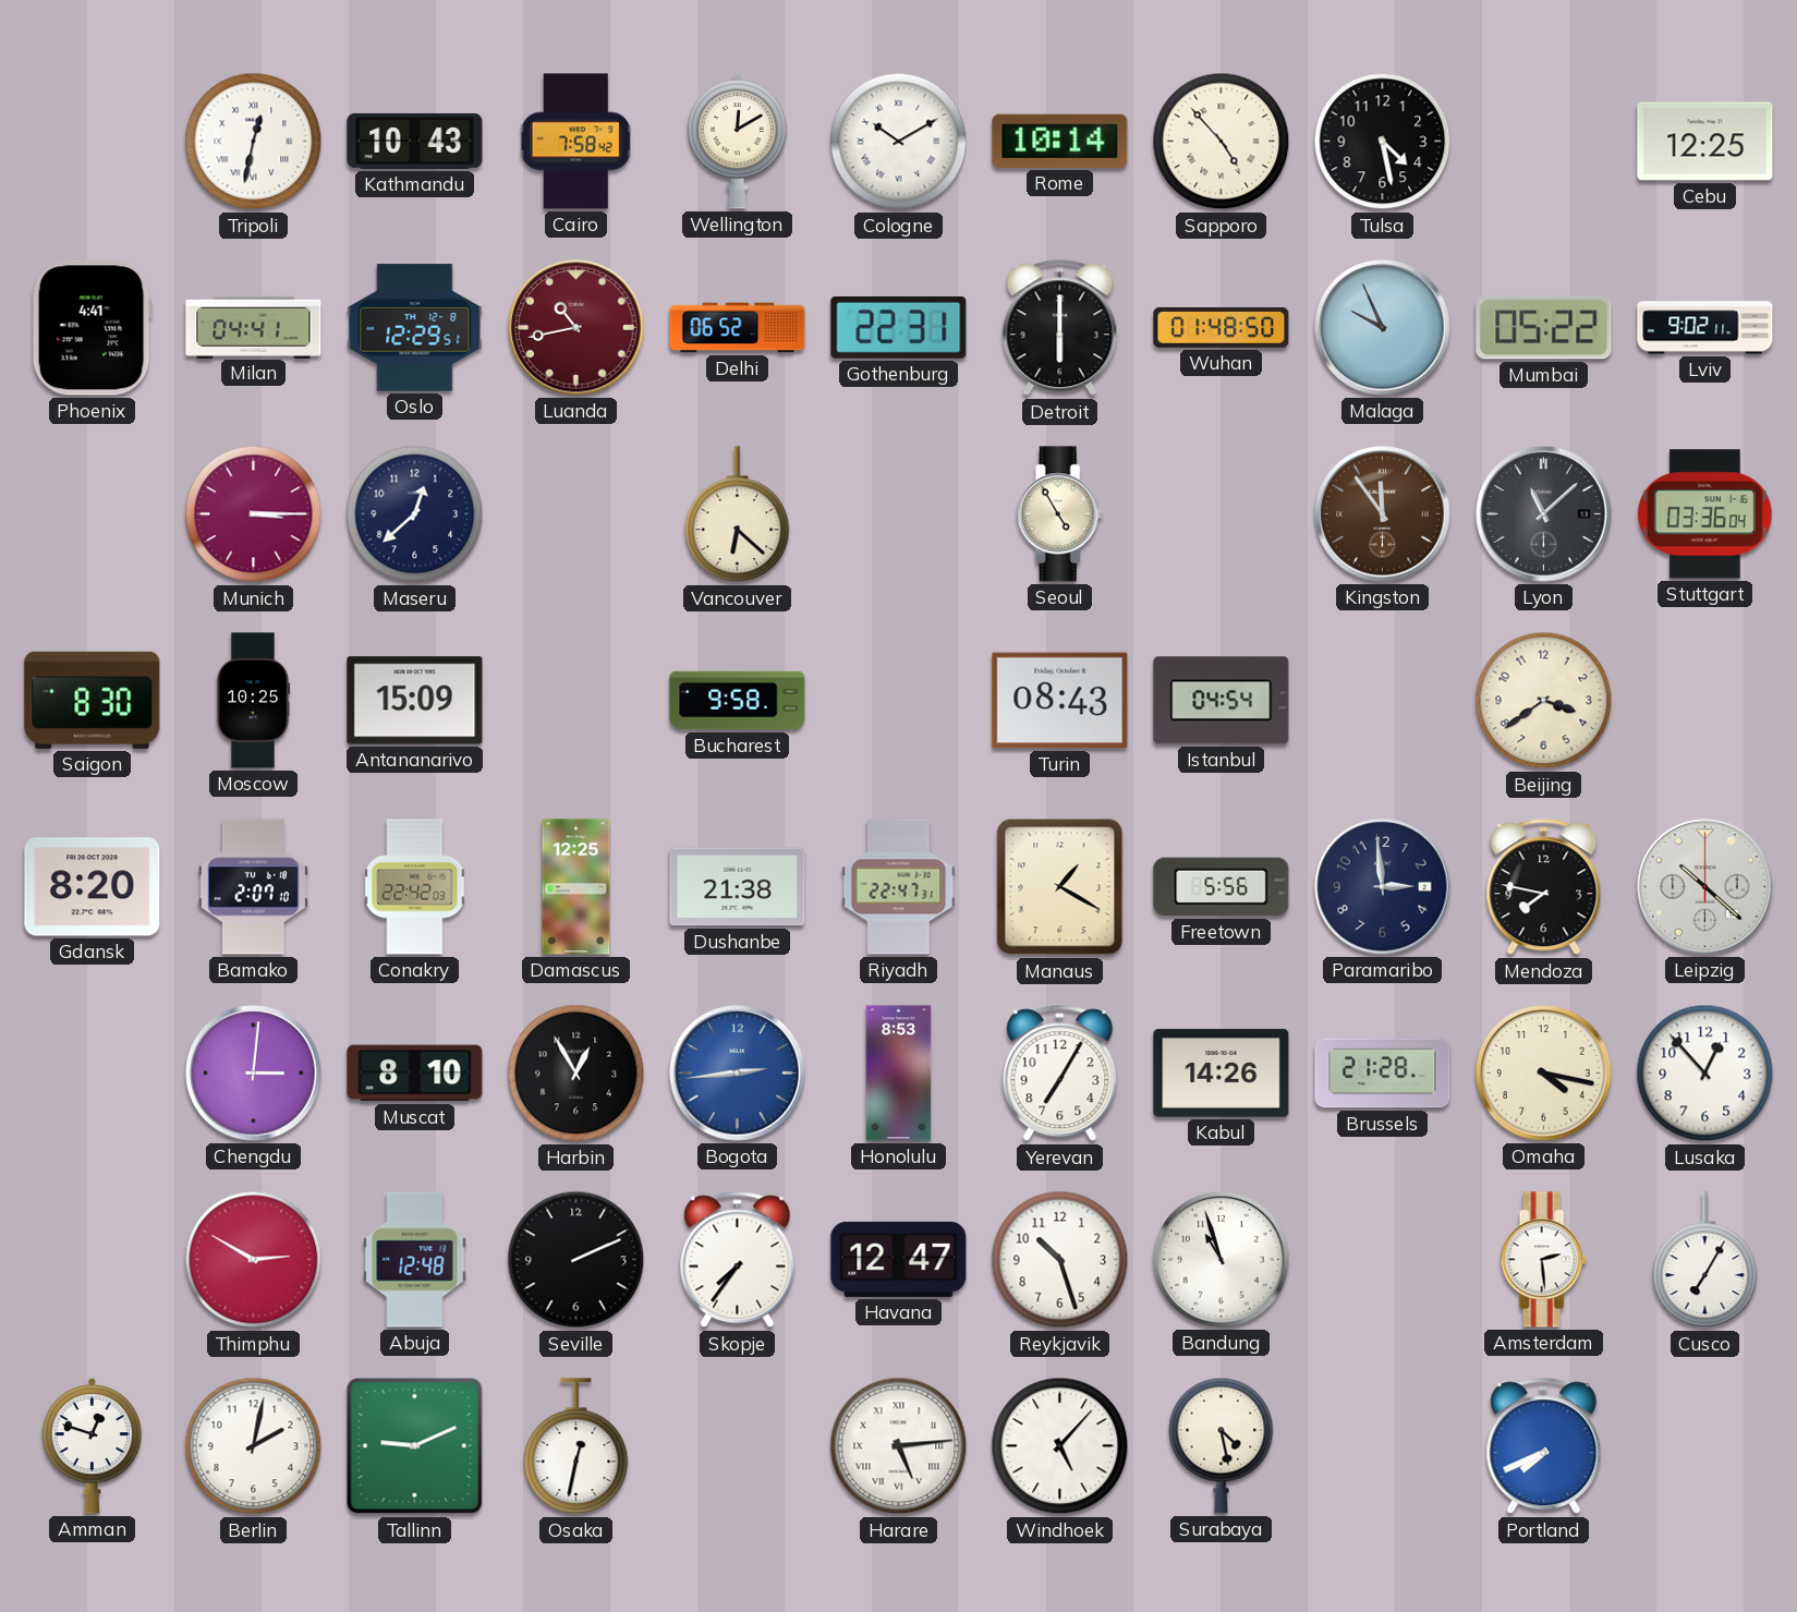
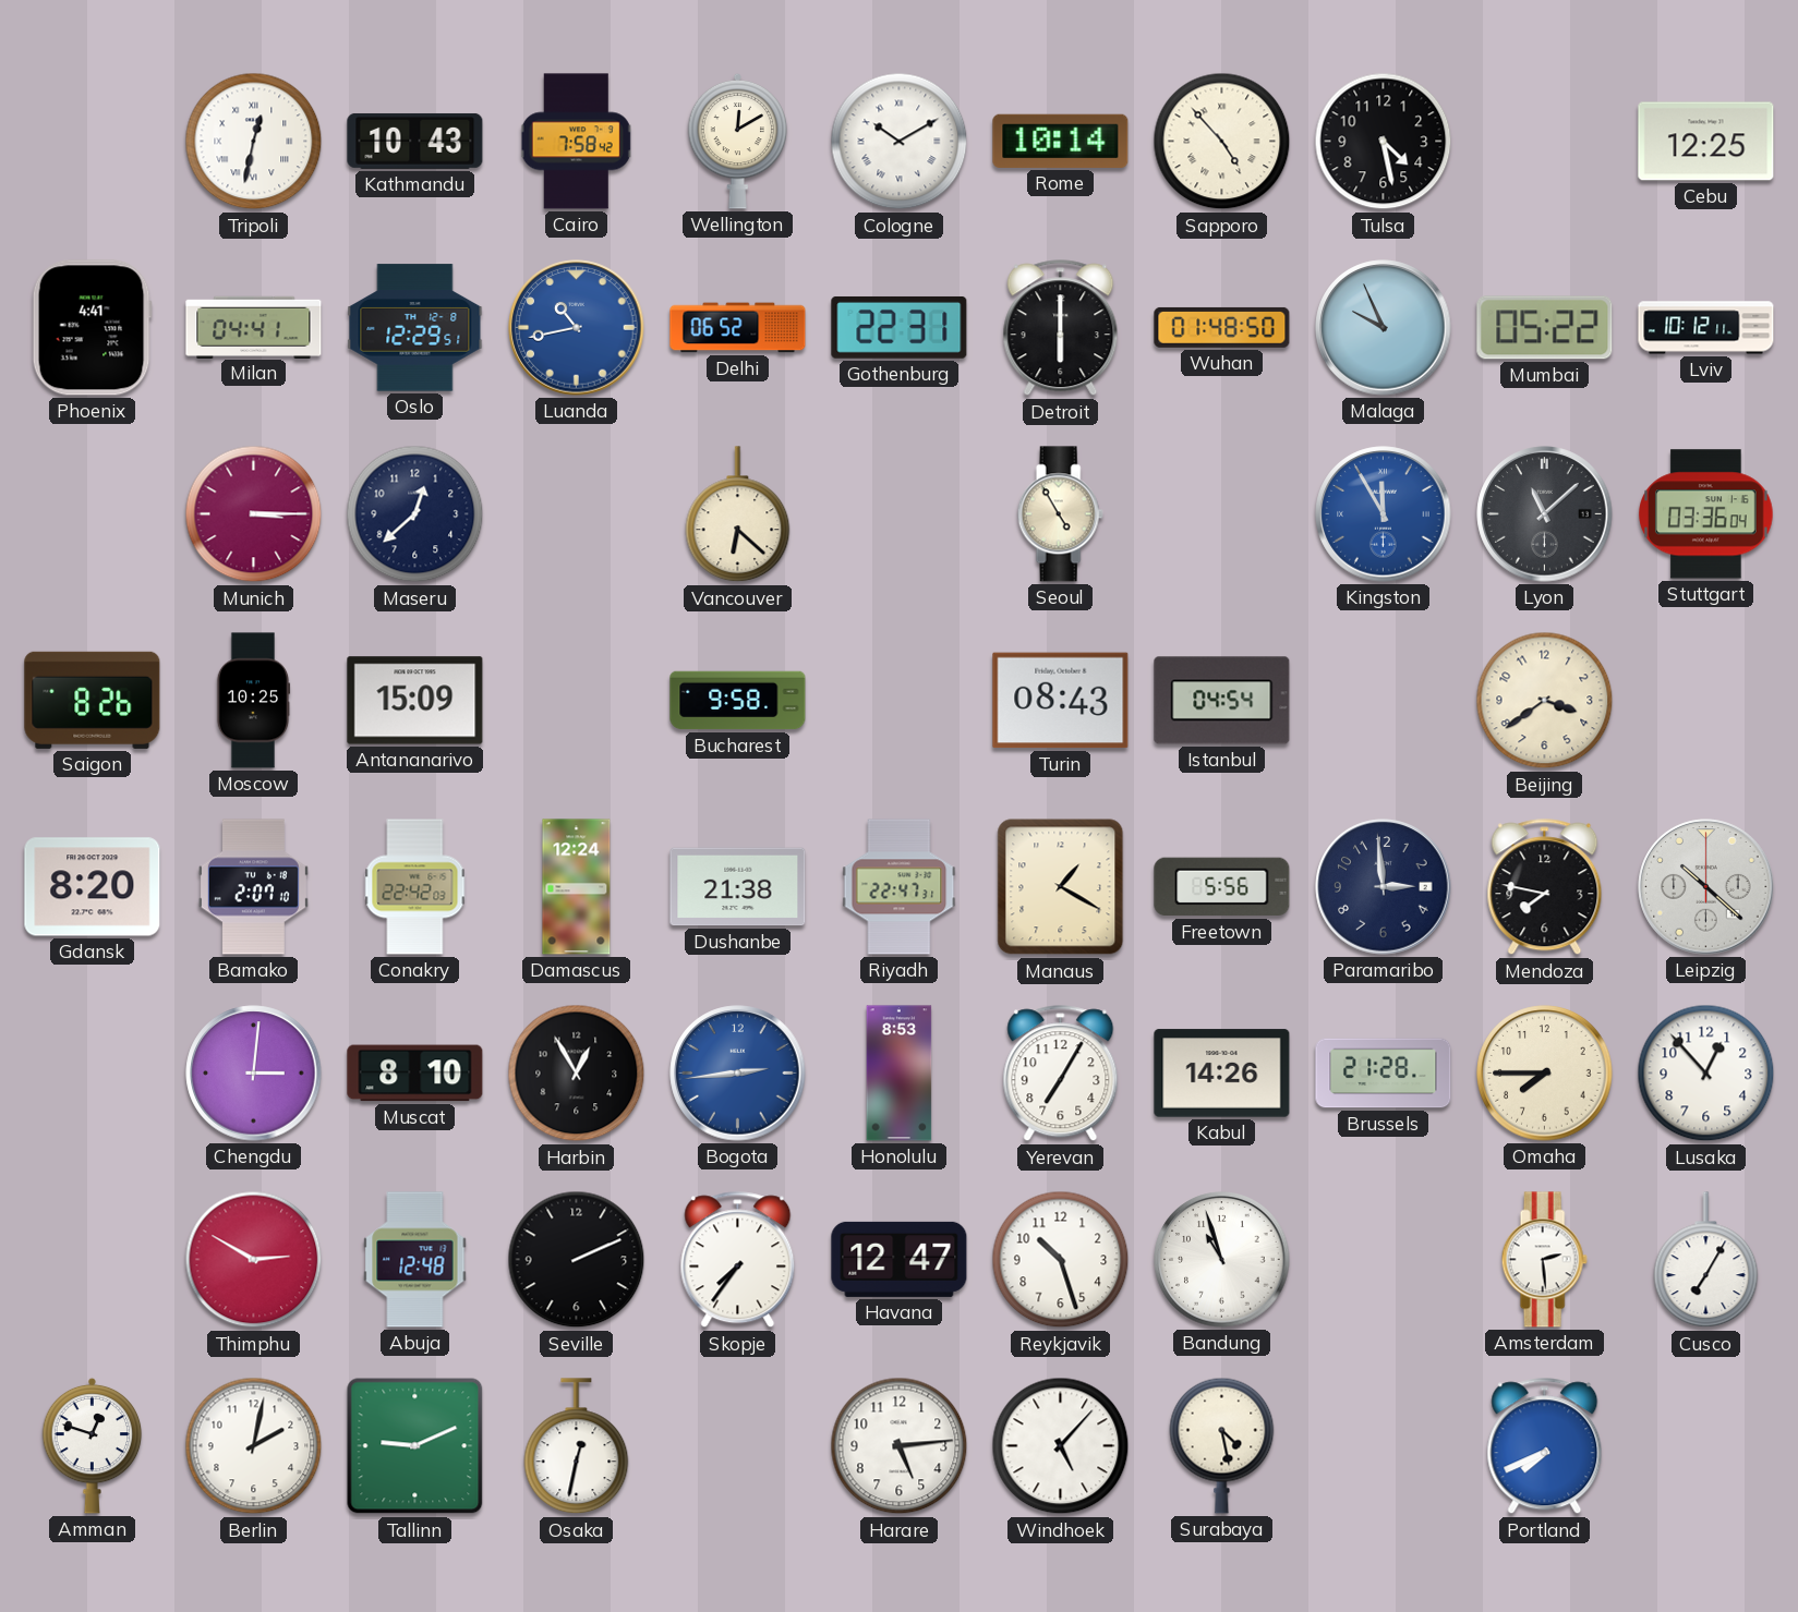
Luanda dial: burgundy -> blue
Lviv: 9:02 -> 10:12
Kingston: 11:54 -> 11:55
Kingston dial: brown -> blue
Saigon: 8:30 -> 8:26
Damascus: 12:25 -> 12:24
Omaha: 4:17 -> 7:45
Harare numerals: Roman -> Arabic
